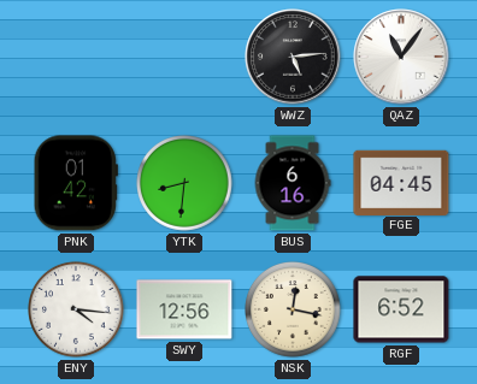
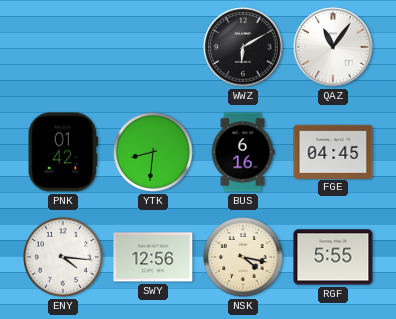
WWZ: 5:14 -> 6:10
NSK: 12:17 -> 4:17
RGF: 6:52 -> 5:55
